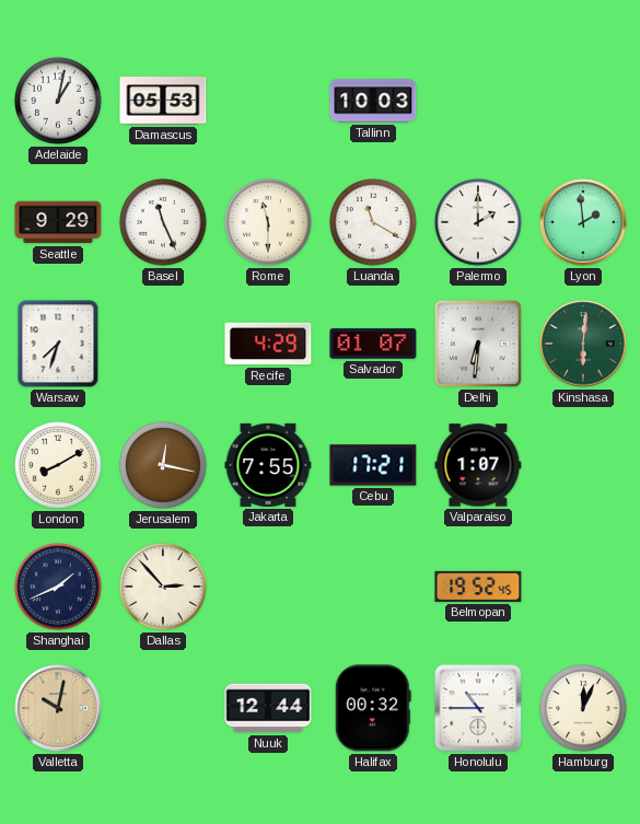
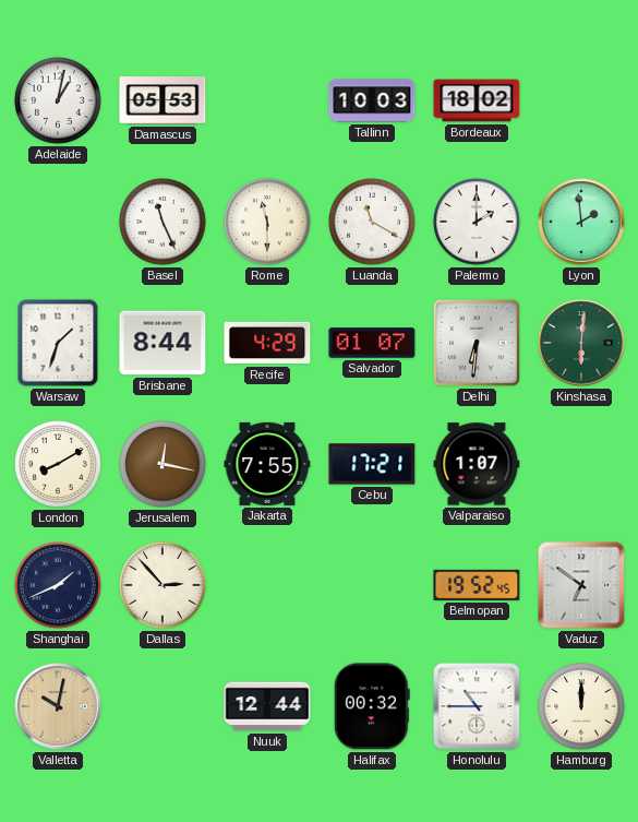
Bordeaux: none -> 18:02
Seattle: 9:29 -> none
Warsaw: 7:33 -> 1:33
Brisbane: none -> 8:44
Vaduz: none -> 6:51
Hamburg: 12:04 -> 12:00
